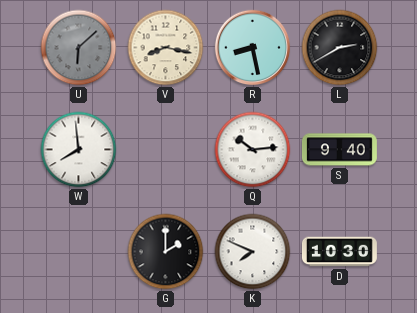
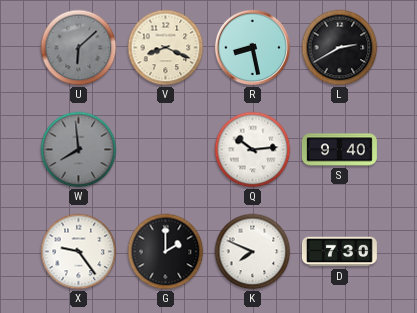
V: 8:17 -> 8:19
W dial: white -> grey
X: none -> 9:24
D: 10:30 -> 7:30
